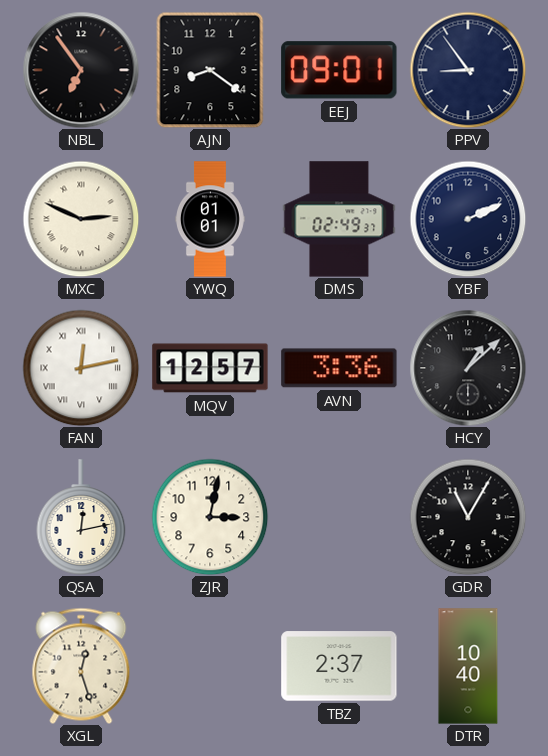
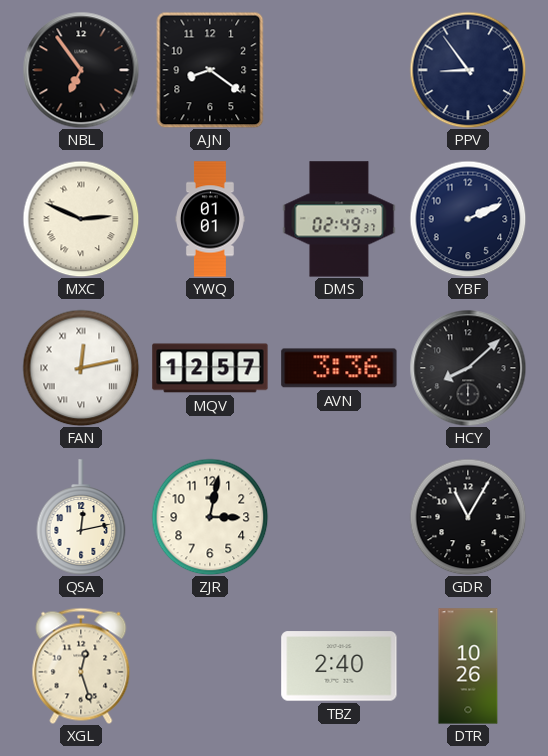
EEJ: 09:01 -> none
HCY: 1:08 -> 8:08
TBZ: 2:37 -> 2:40
DTR: 10:40 -> 10:26
